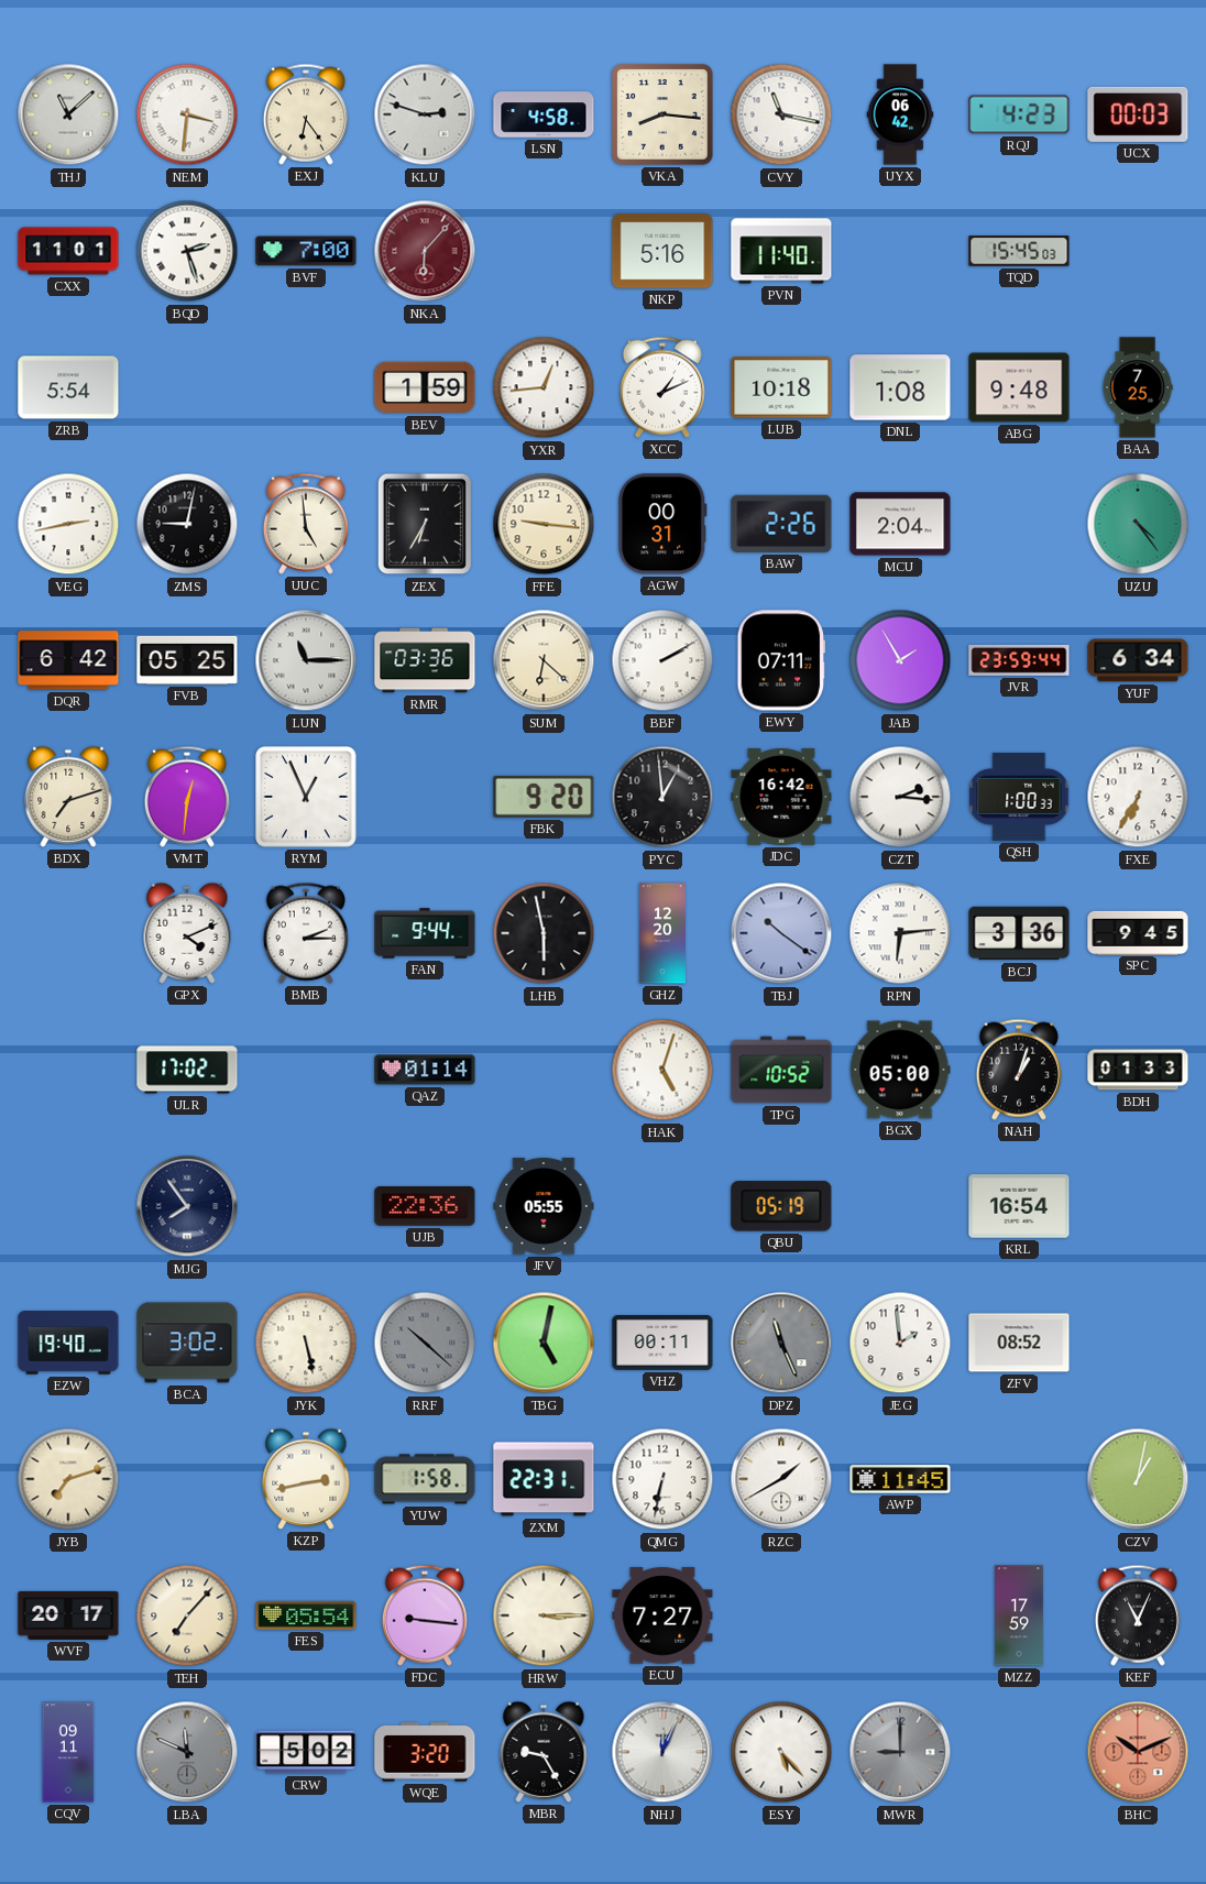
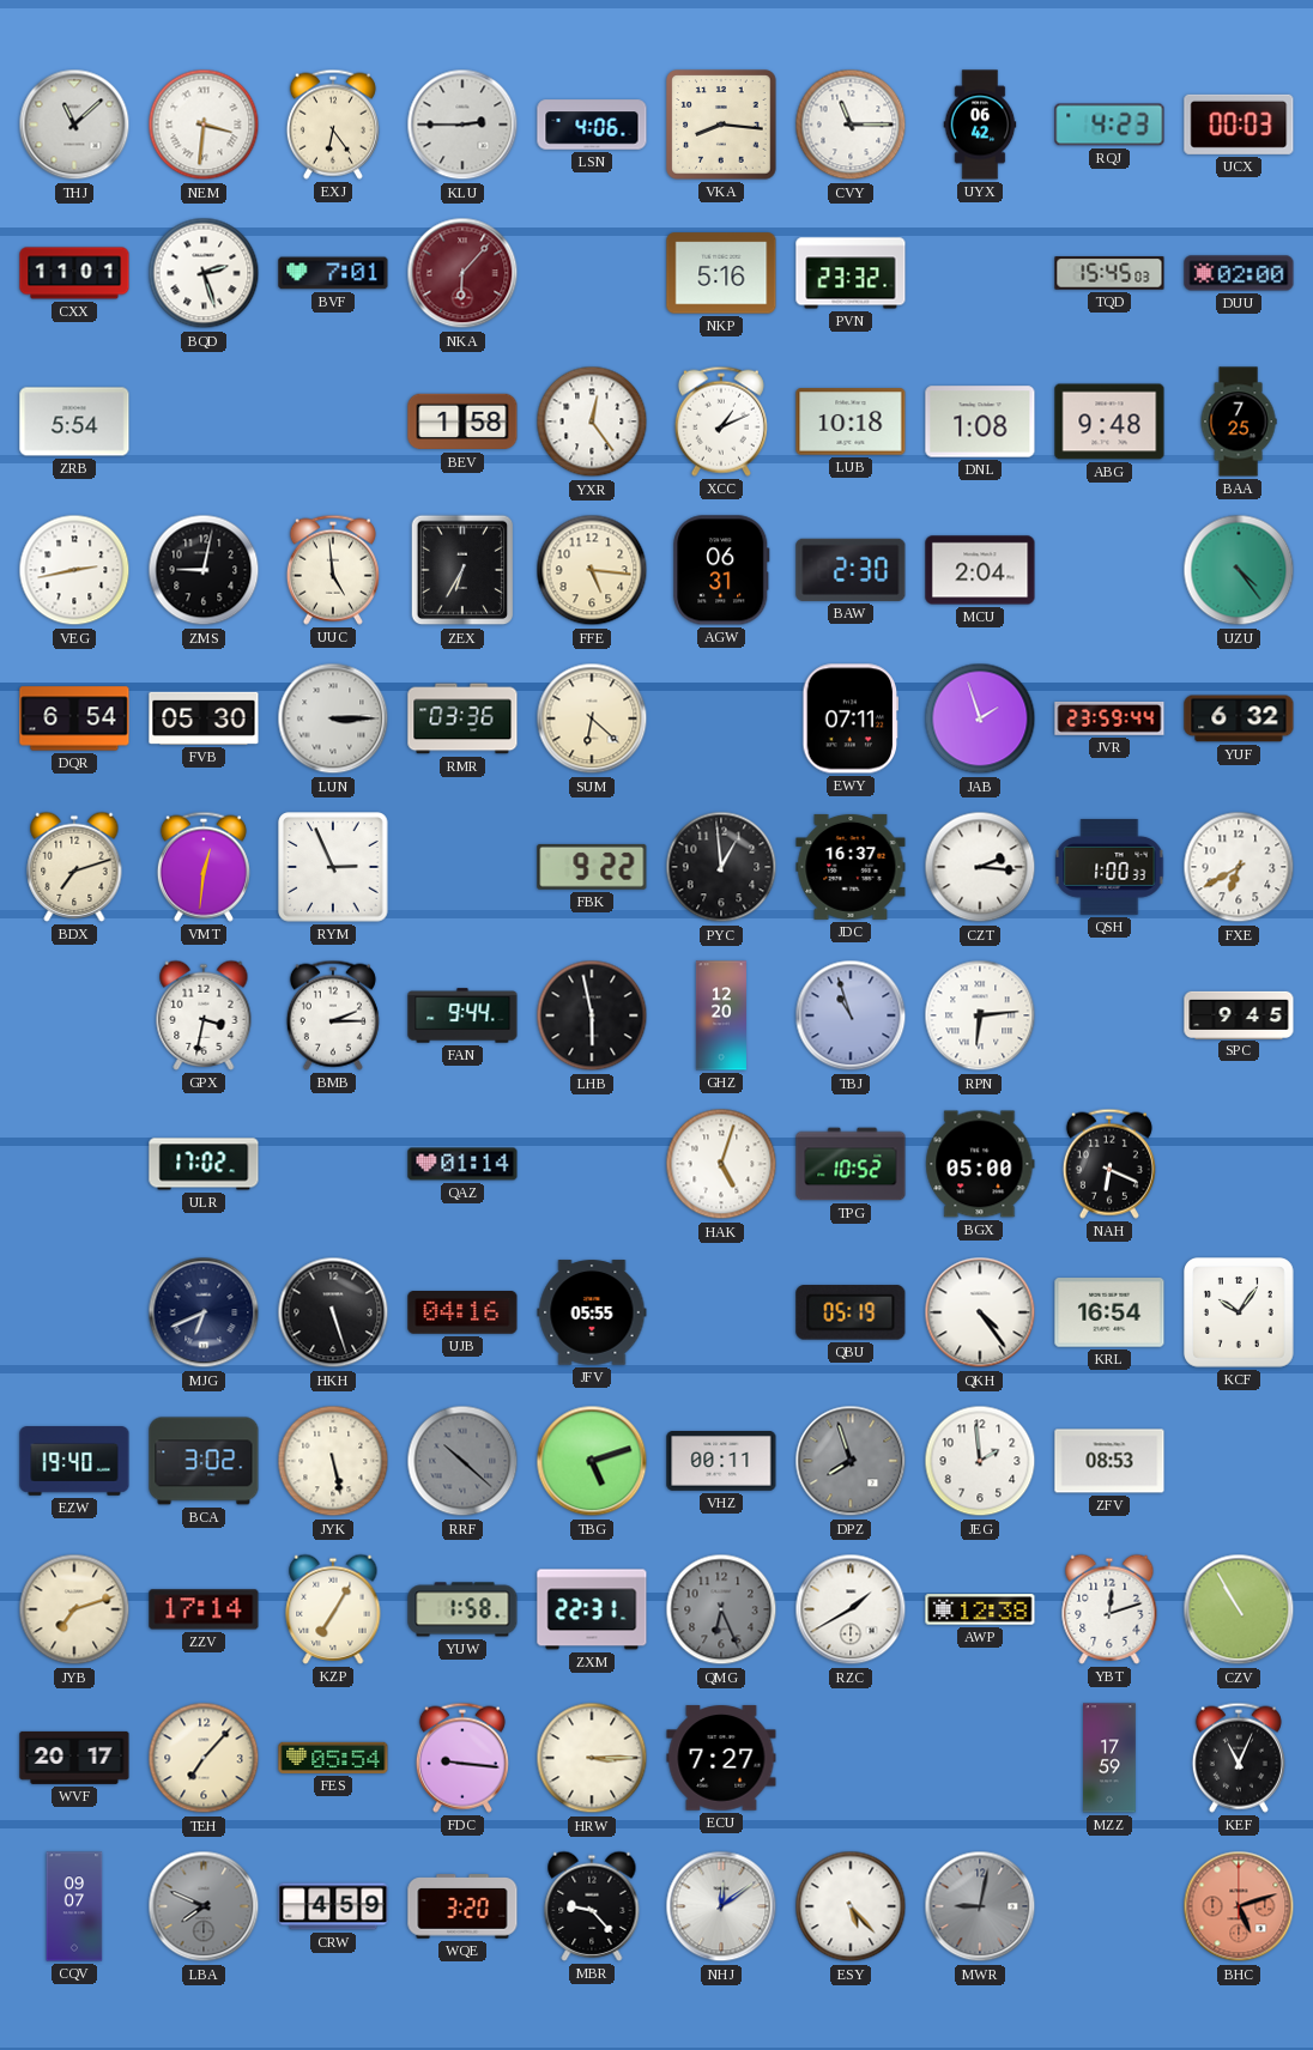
KLU: 2:48 -> 2:45
LSN: 4:58 -> 4:06
CVY: 11:17 -> 11:15
BVF: 7:00 -> 7:01
PVN: 11:40 -> 23:32
DUU: none -> 02:00
BEV: 1:59 -> 1:58
YXR: 12:44 -> 12:24
FFE: 9:16 -> 5:16
AGW: 00:31 -> 06:31
BAW: 2:26 -> 2:30
DQR: 6:42 -> 6:54
FVB: 05:25 -> 05:30
LUN: 11:15 -> 3:15
BBF: 2:10 -> none
JAB: 1:55 -> 1:57
YUF: 6:34 -> 6:32
RYM: 12:56 -> 2:56
FBK: 9:20 -> 9:22
JDC: 16:42 -> 16:37
FXE: 6:35 -> 6:40
GPX: 4:11 -> 3:32
TBJ: 10:21 -> 10:57
BCJ: 3:36 -> none
NAH: 1:03 -> 6:19
BDH: 01:33 -> none
MJG: 7:54 -> 6:41
HKH: none -> 5:27
UJB: 22:36 -> 04:16
QKH: none -> 4:24
KCF: none -> 10:06
TBG: 5:02 -> 5:12
DPZ: 11:26 -> 7:57
ZFV: 08:52 -> 08:53
ZZV: none -> 17:14
KZP: 2:43 -> 7:05
QMG: 6:32 -> 6:26
QMG dial: white -> grey
AWP: 11:45 -> 12:38
YBT: none -> 12:12
CZV: 1:02 -> 10:55
CQV: 09:11 -> 09:07
LBA: 11:49 -> 7:49
CRW: 5:02 -> 4:59
MBR: 9:25 -> 9:23
NHJ: 12:04 -> 12:09
MWR: 9:00 -> 9:02
BHC: 10:11 -> 5:12
